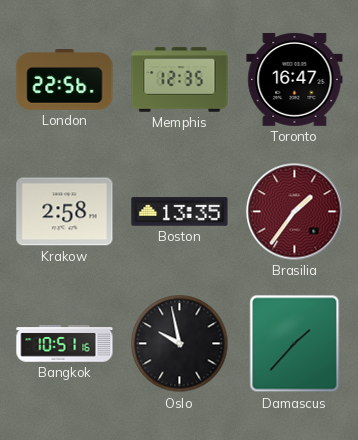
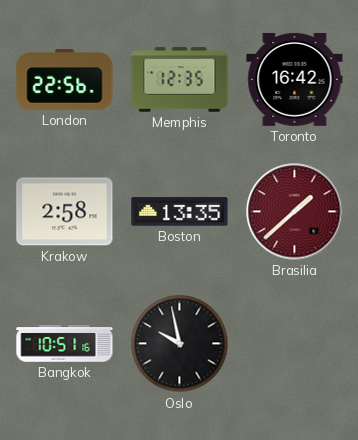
Toronto: 16:47 -> 16:42
Brasilia: 1:36 -> 1:38
Damascus: 1:37 -> none
